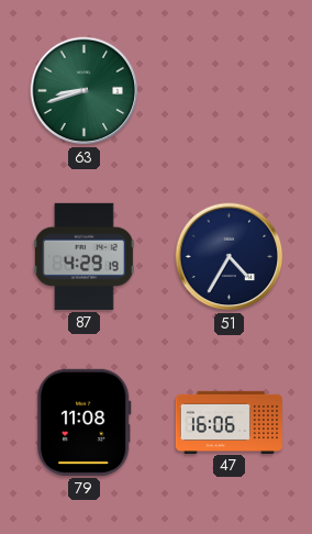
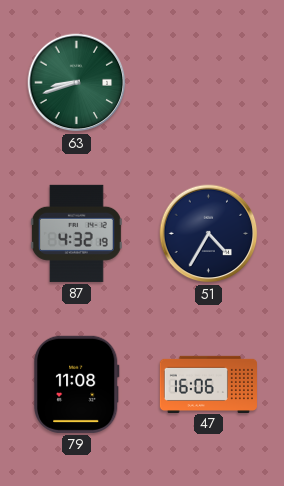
87: 4:29 -> 4:32
